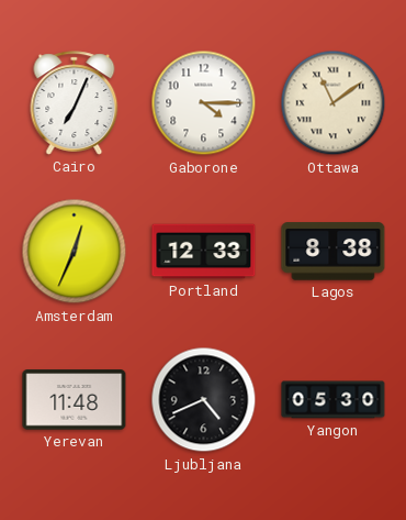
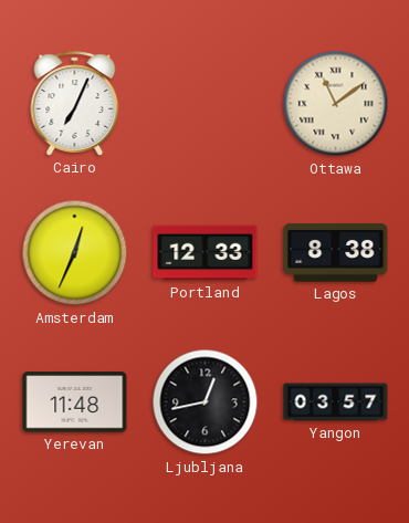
Gaborone: 4:15 -> none
Ljubljana: 4:41 -> 12:43
Yangon: 05:30 -> 03:57
